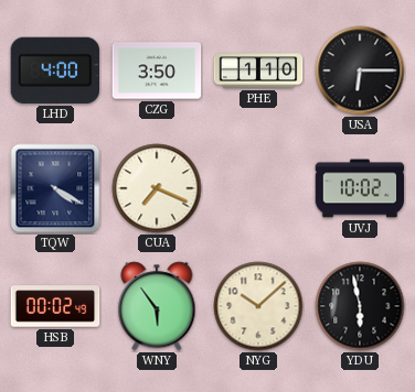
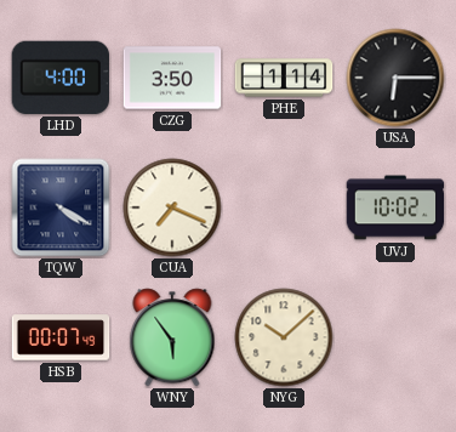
PHE: 1:10 -> 1:14
HSB: 00:02 -> 00:07
YDU: 5:58 -> none
